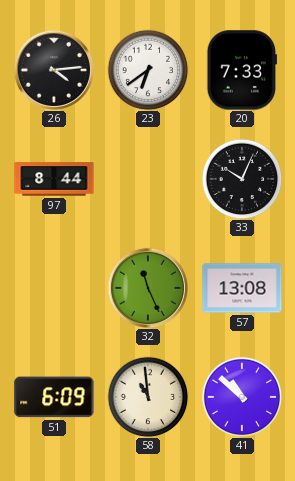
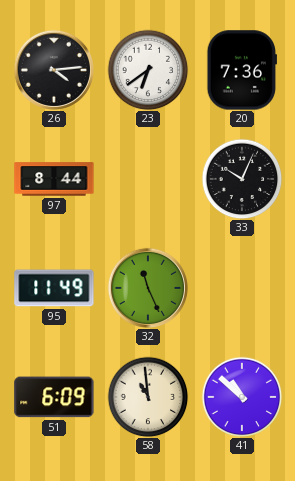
20: 7:33 -> 7:36
95: none -> 11:49
57: 13:08 -> none
